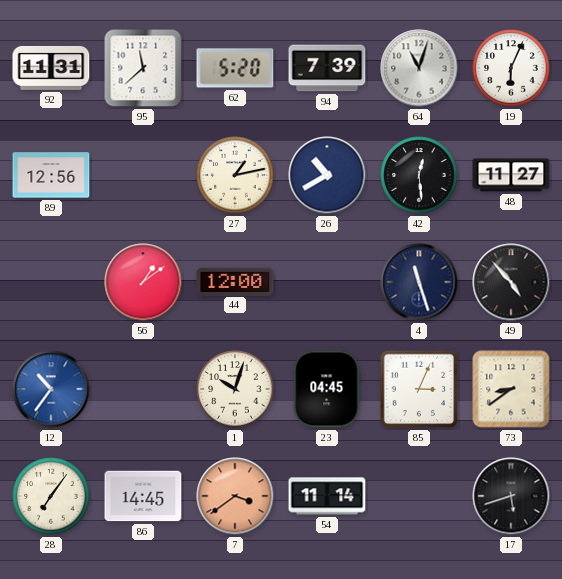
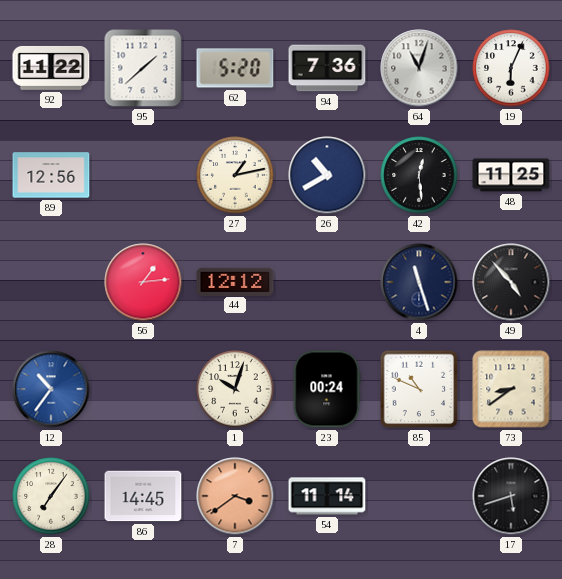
92: 11:31 -> 11:22
95: 11:38 -> 1:38
94: 7:39 -> 7:36
48: 11:27 -> 11:25
56: 1:09 -> 1:14
44: 12:00 -> 12:12
23: 04:45 -> 00:24
85: 3:04 -> 10:49
